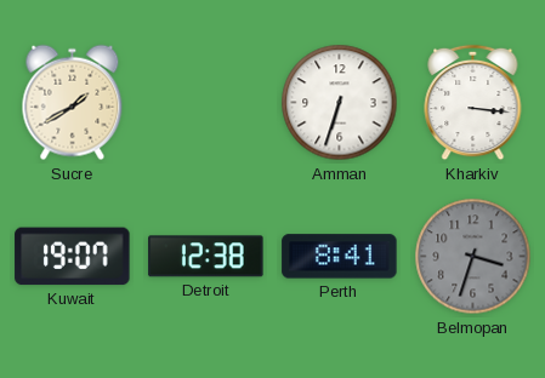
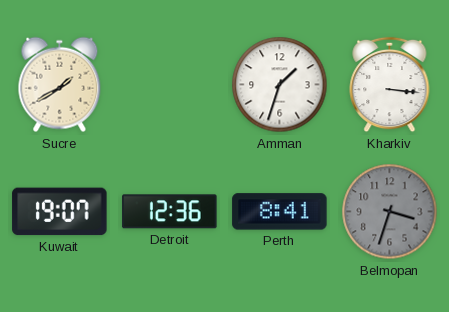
Amman: 6:33 -> 1:33
Detroit: 12:38 -> 12:36
